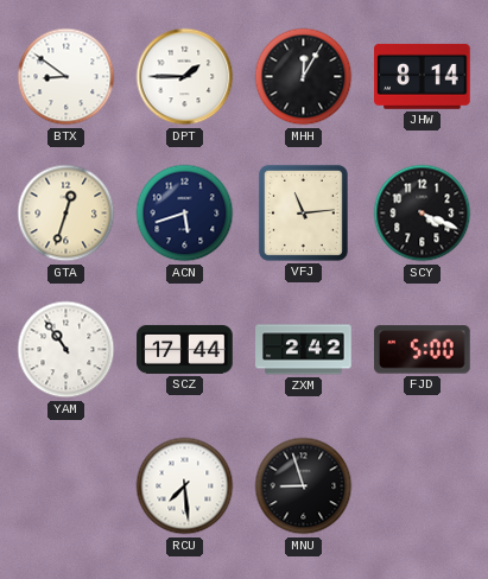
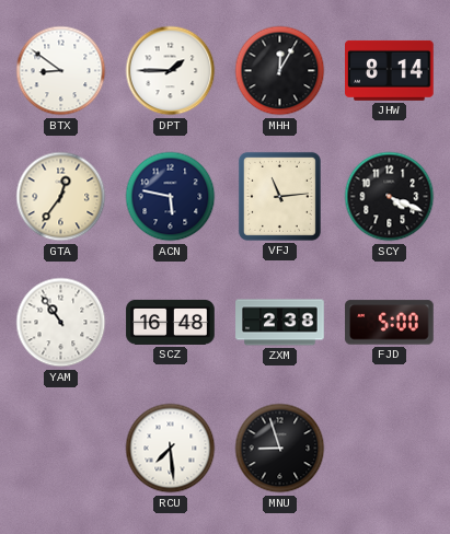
GTA: 12:33 -> 12:36
ACN: 5:42 -> 5:47
SCZ: 17:44 -> 16:48
ZXM: 2:42 -> 2:38
